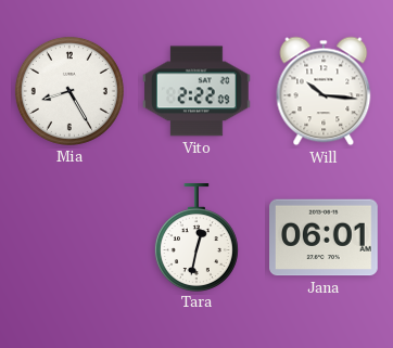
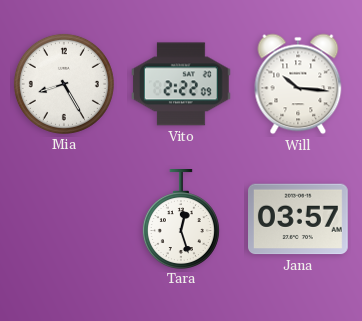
Tara: 12:32 -> 12:27
Jana: 06:01 -> 03:57
